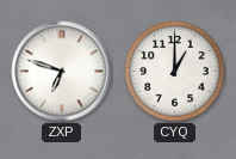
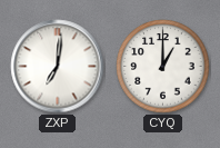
ZXP: 6:48 -> 7:01
